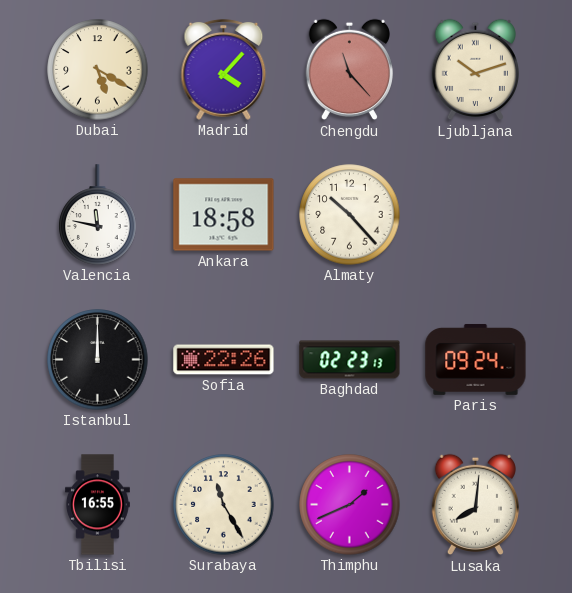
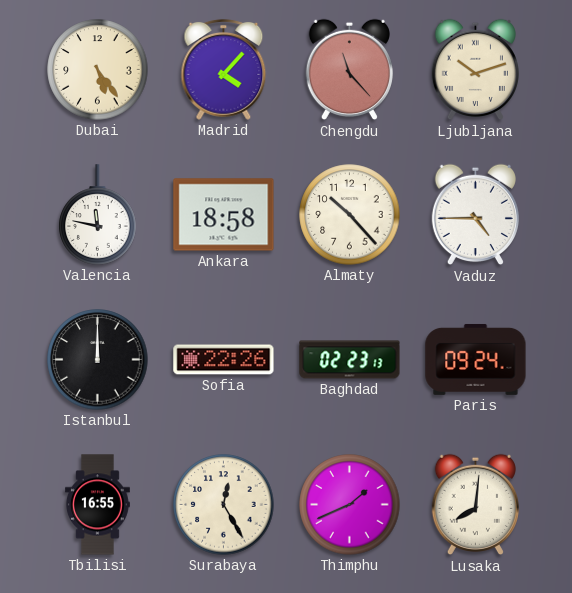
Dubai: 5:20 -> 5:24
Vaduz: none -> 4:45
Surabaya: 11:25 -> 12:25
